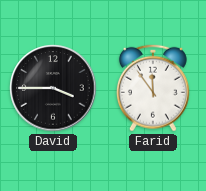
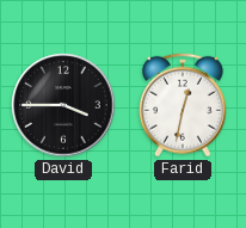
Farid: 11:54 -> 12:32
